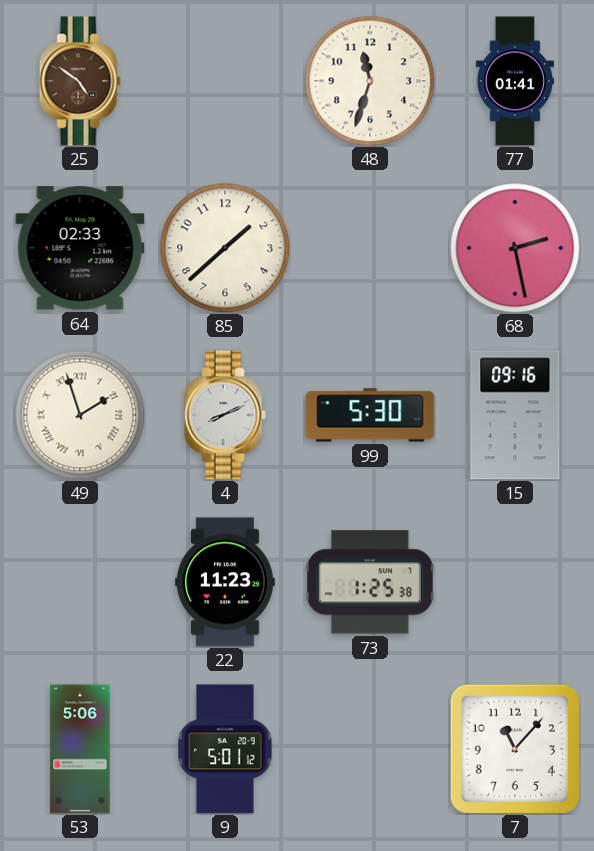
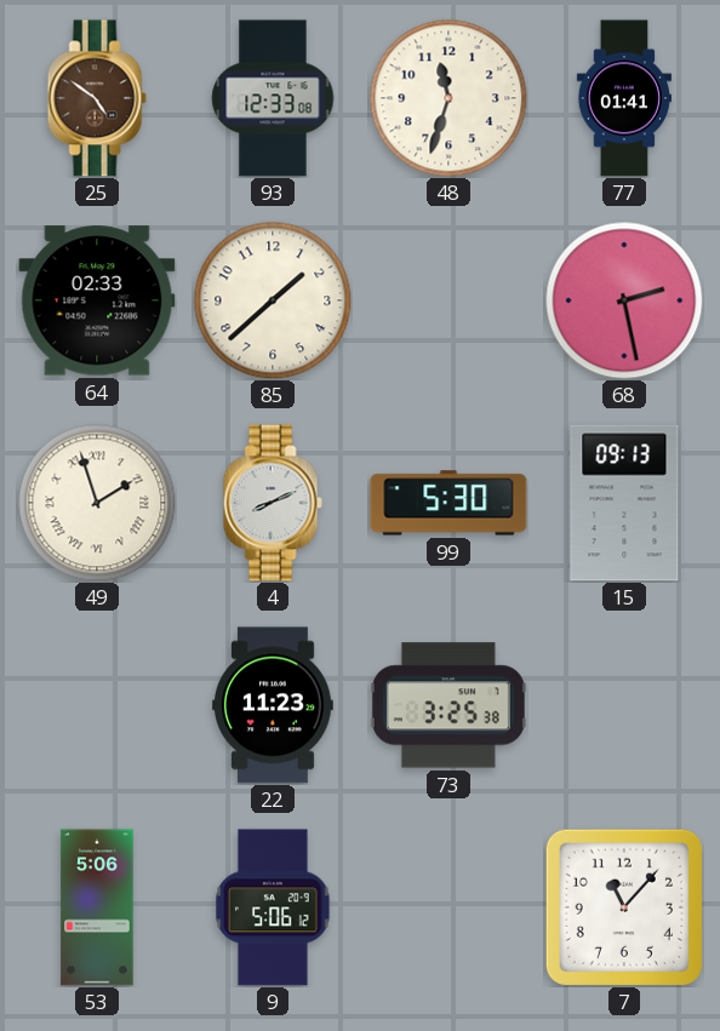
93: none -> 12:33
15: 09:16 -> 09:13
73: 1:25 -> 3:25
9: 5:01 -> 5:06
